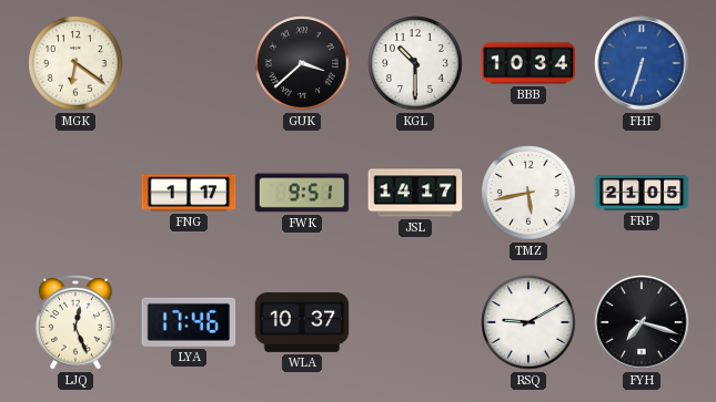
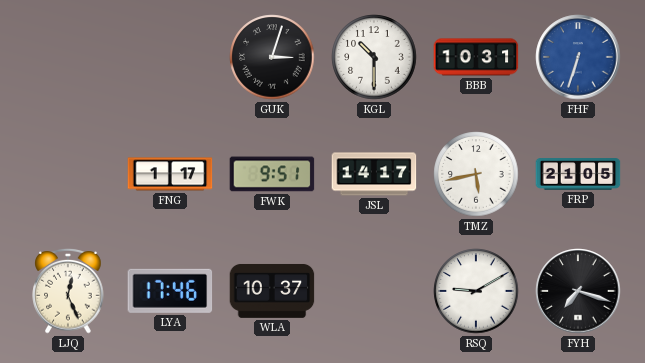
MGK: 6:21 -> none
GUK: 3:38 -> 3:03
BBB: 10:34 -> 10:31
